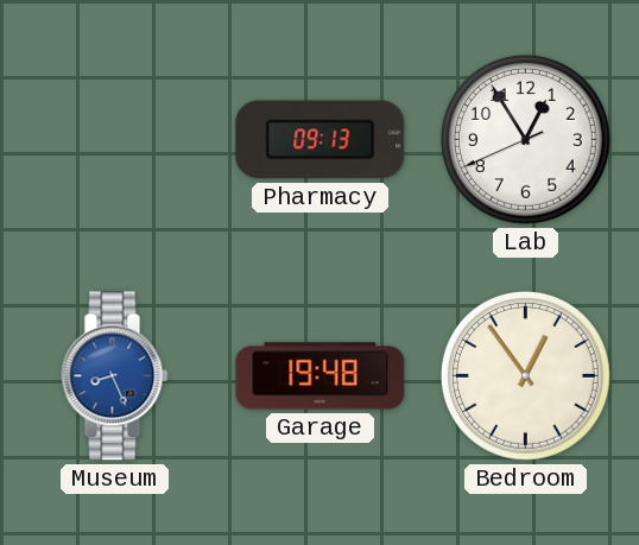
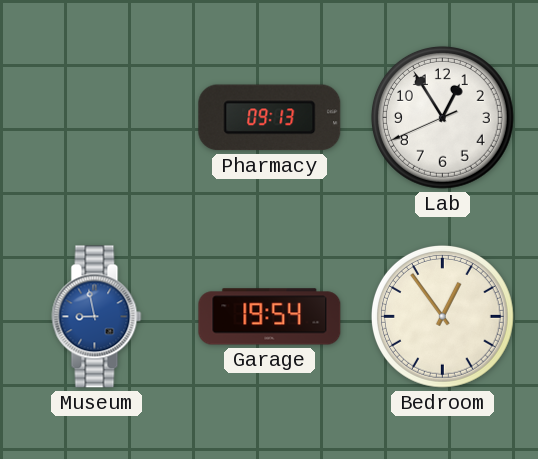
Museum: 8:26 -> 8:58
Garage: 19:48 -> 19:54
